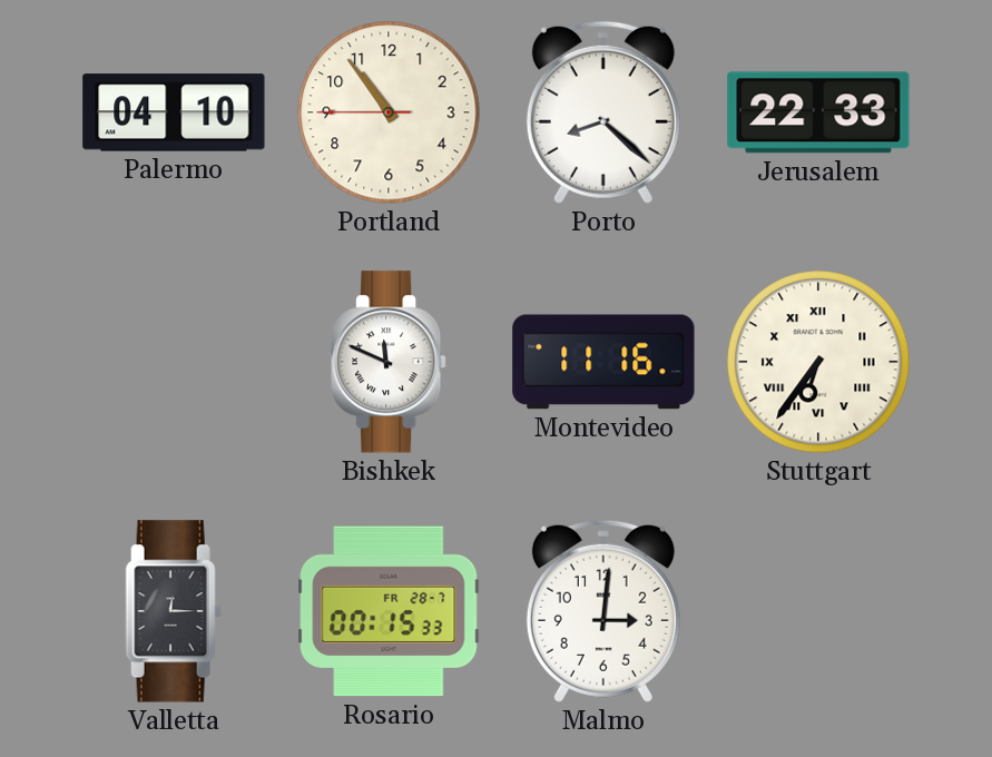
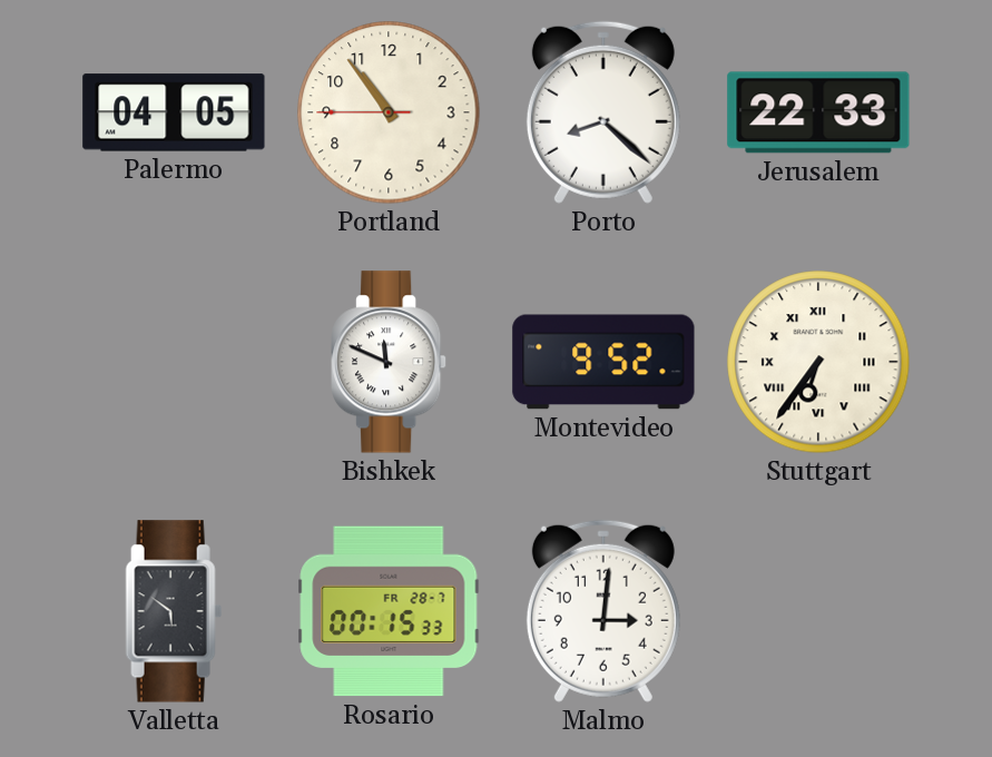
Palermo: 04:10 -> 04:05
Montevideo: 11:16 -> 9:52
Valletta: 12:15 -> 5:51
